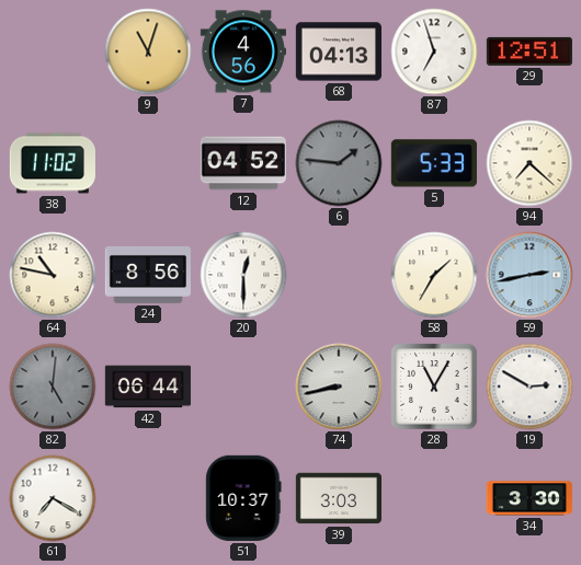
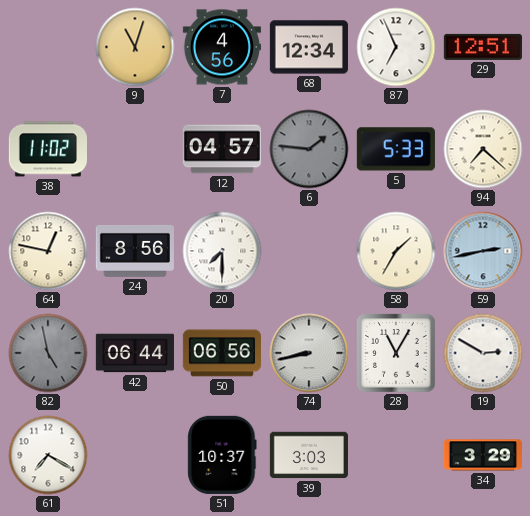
68: 04:13 -> 12:34
87: 6:57 -> 6:56
12: 04:52 -> 04:57
64: 10:47 -> 12:47
20: 12:30 -> 7:30
82: 5:01 -> 4:58
50: none -> 06:56
34: 3:30 -> 3:29
